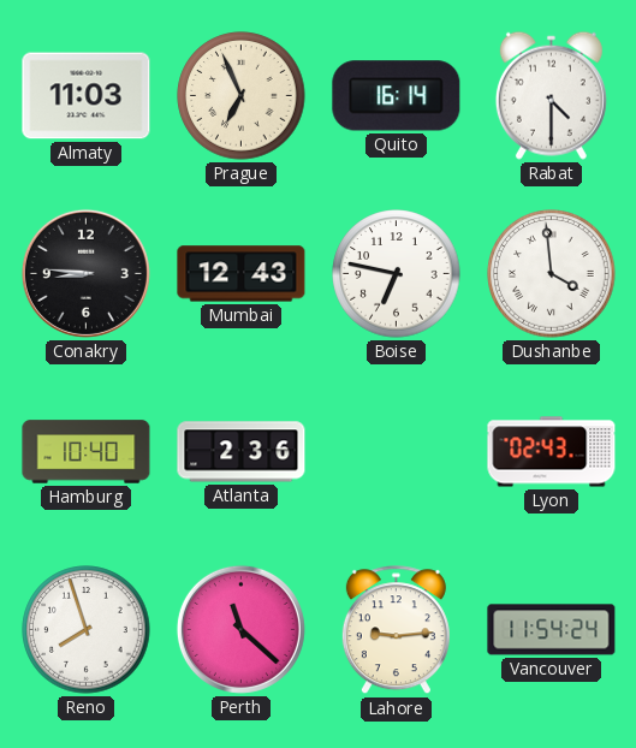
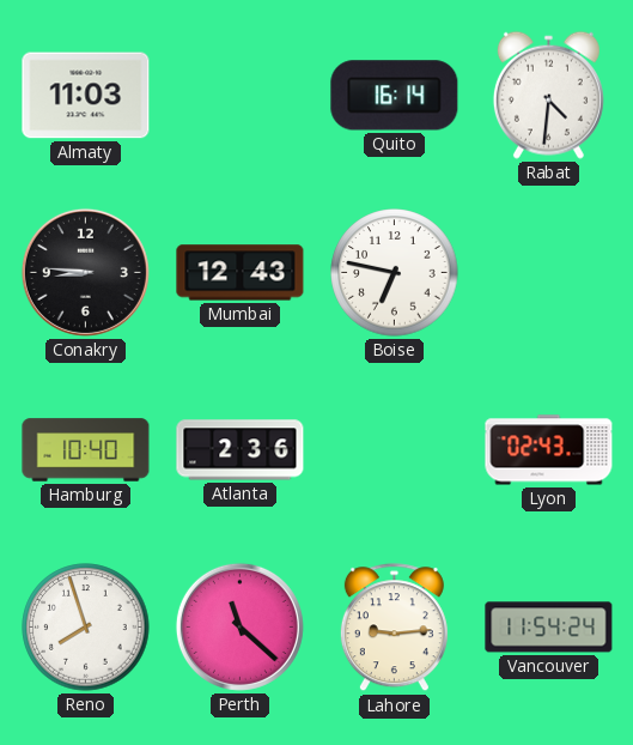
Prague: 6:56 -> none
Rabat: 4:30 -> 4:31
Dushanbe: 3:59 -> none
